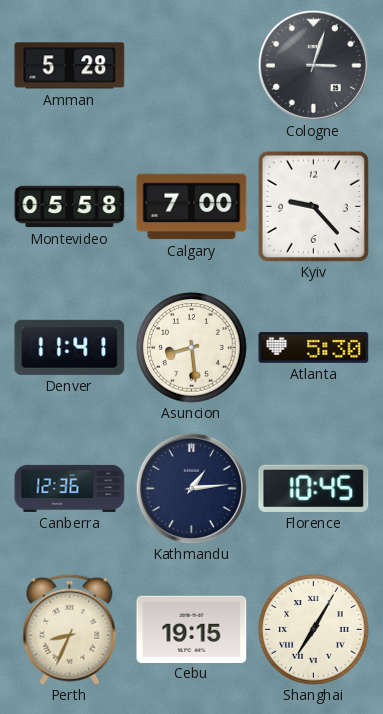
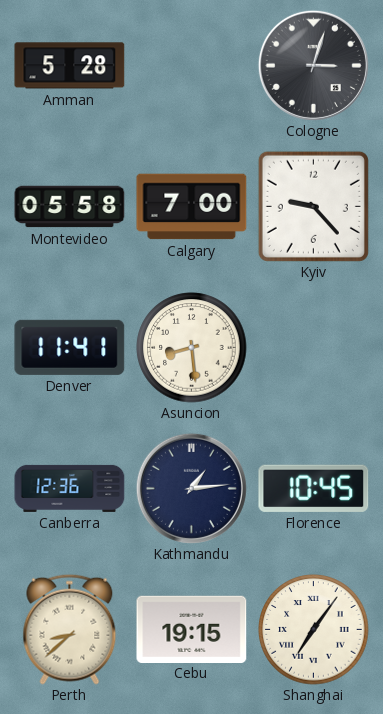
Atlanta: 5:30 -> none
Perth: 8:34 -> 8:38
Shanghai: 7:05 -> 7:06
